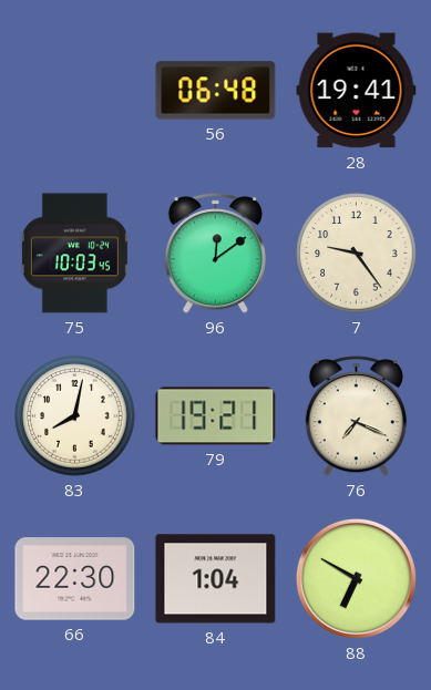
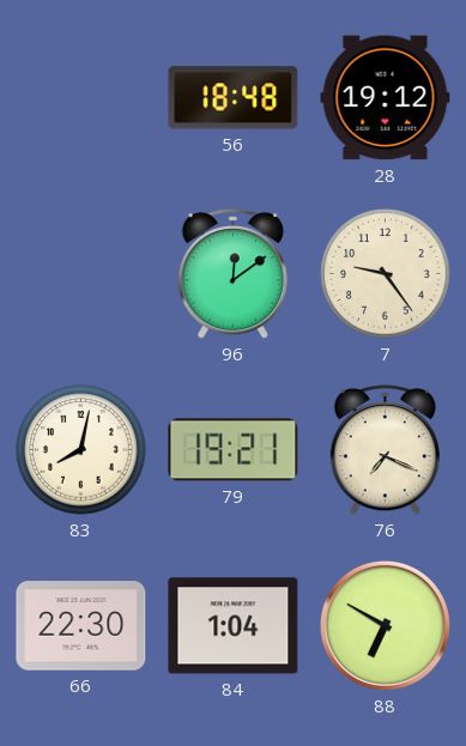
56: 06:48 -> 18:48
28: 19:41 -> 19:12
75: 10:03 -> none
